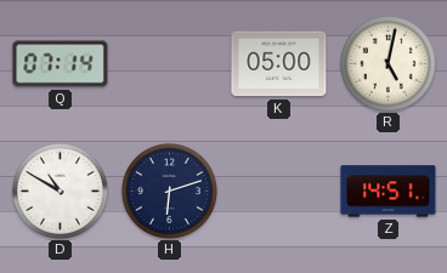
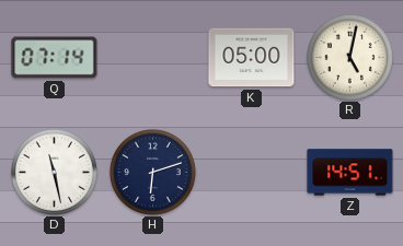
D: 10:50 -> 11:28
